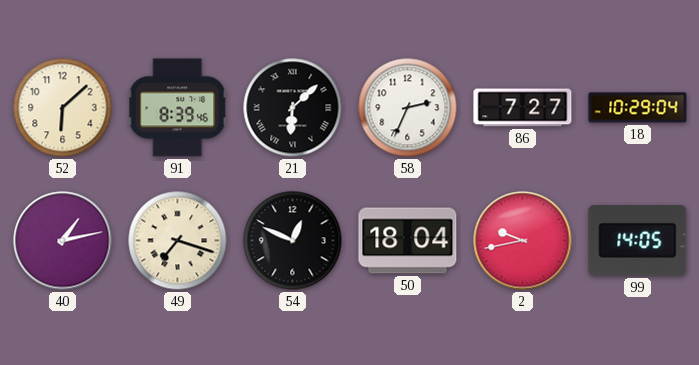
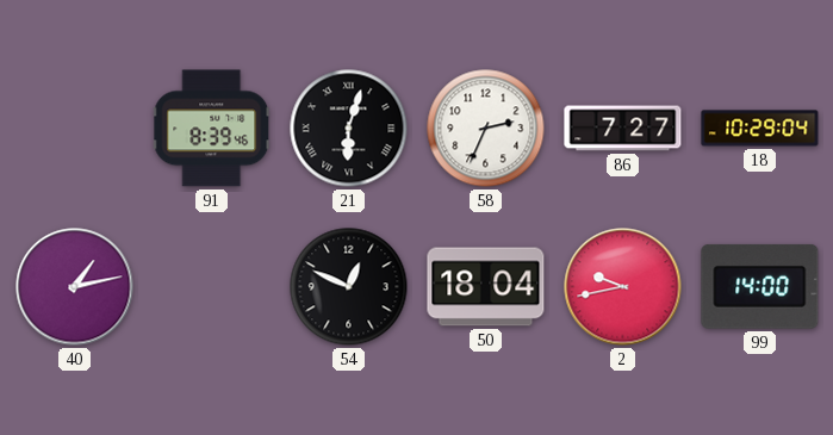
52: 6:08 -> none
21: 6:08 -> 6:03
49: 7:18 -> none
99: 14:05 -> 14:00
